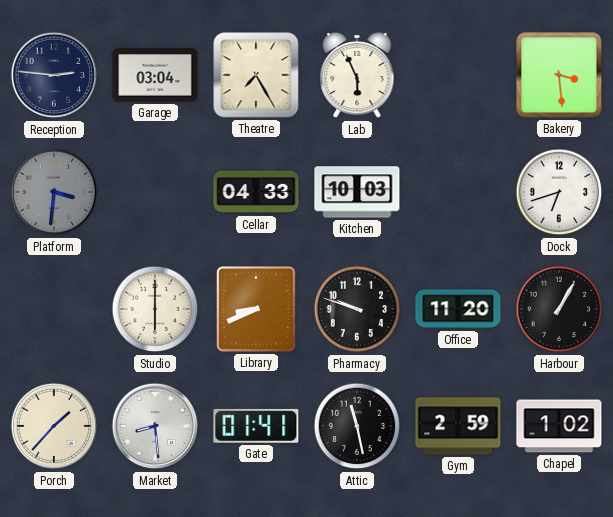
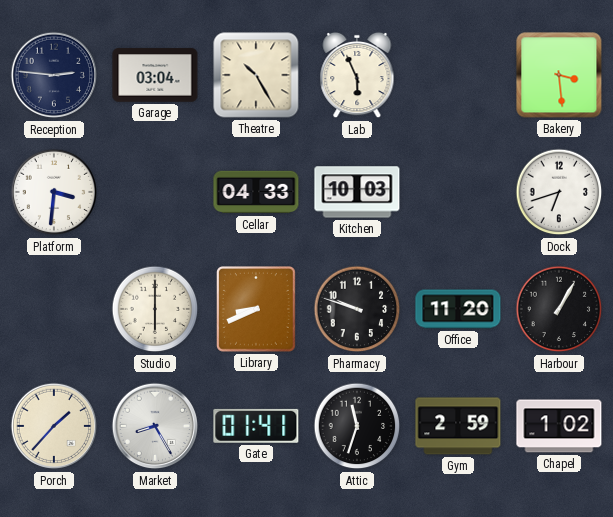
Theatre: 7:25 -> 10:25
Platform dial: grey -> white
Market: 8:29 -> 8:25
Attic: 11:28 -> 11:33
